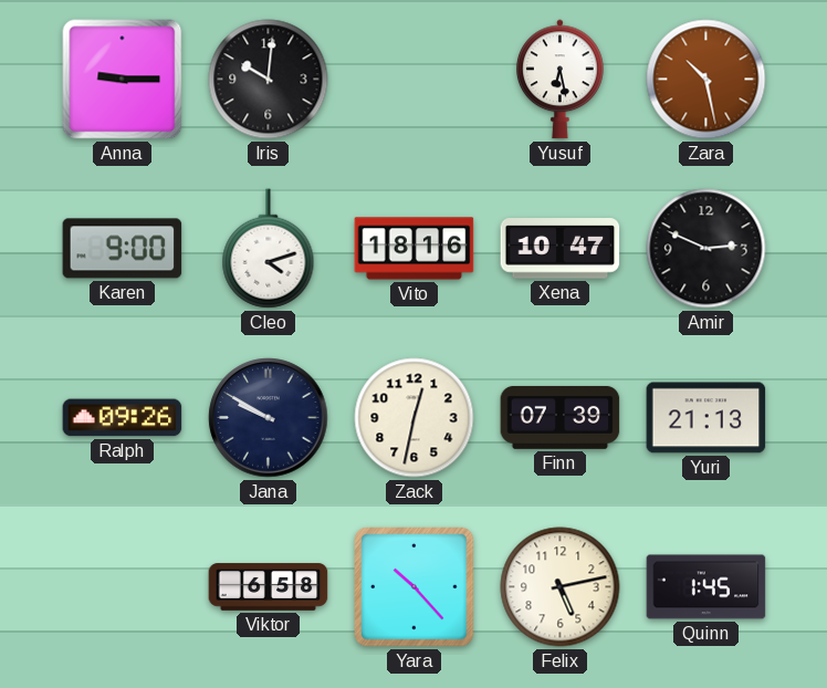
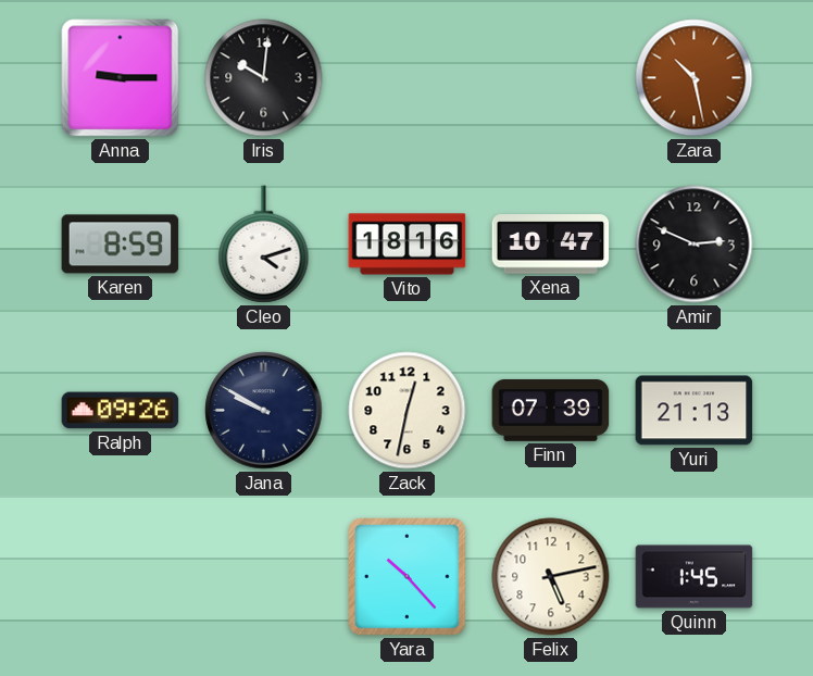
Yusuf: 6:28 -> none
Karen: 9:00 -> 8:59
Viktor: 6:58 -> none
